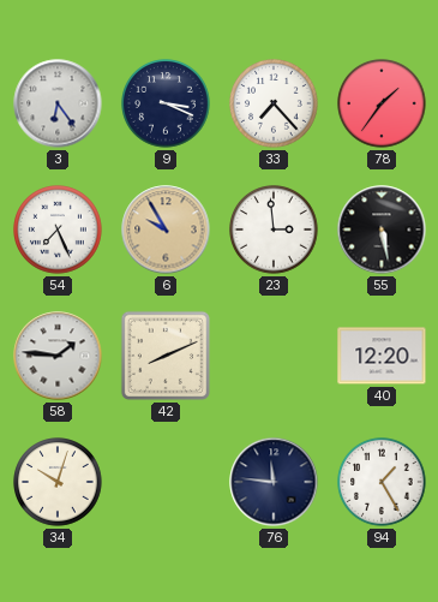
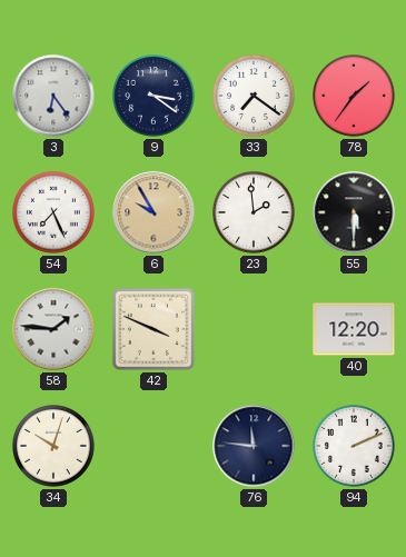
9: 3:19 -> 3:21
33: 7:23 -> 7:21
23: 2:59 -> 1:59
55: 5:28 -> 5:30
42: 8:11 -> 3:49
94: 1:25 -> 2:11
